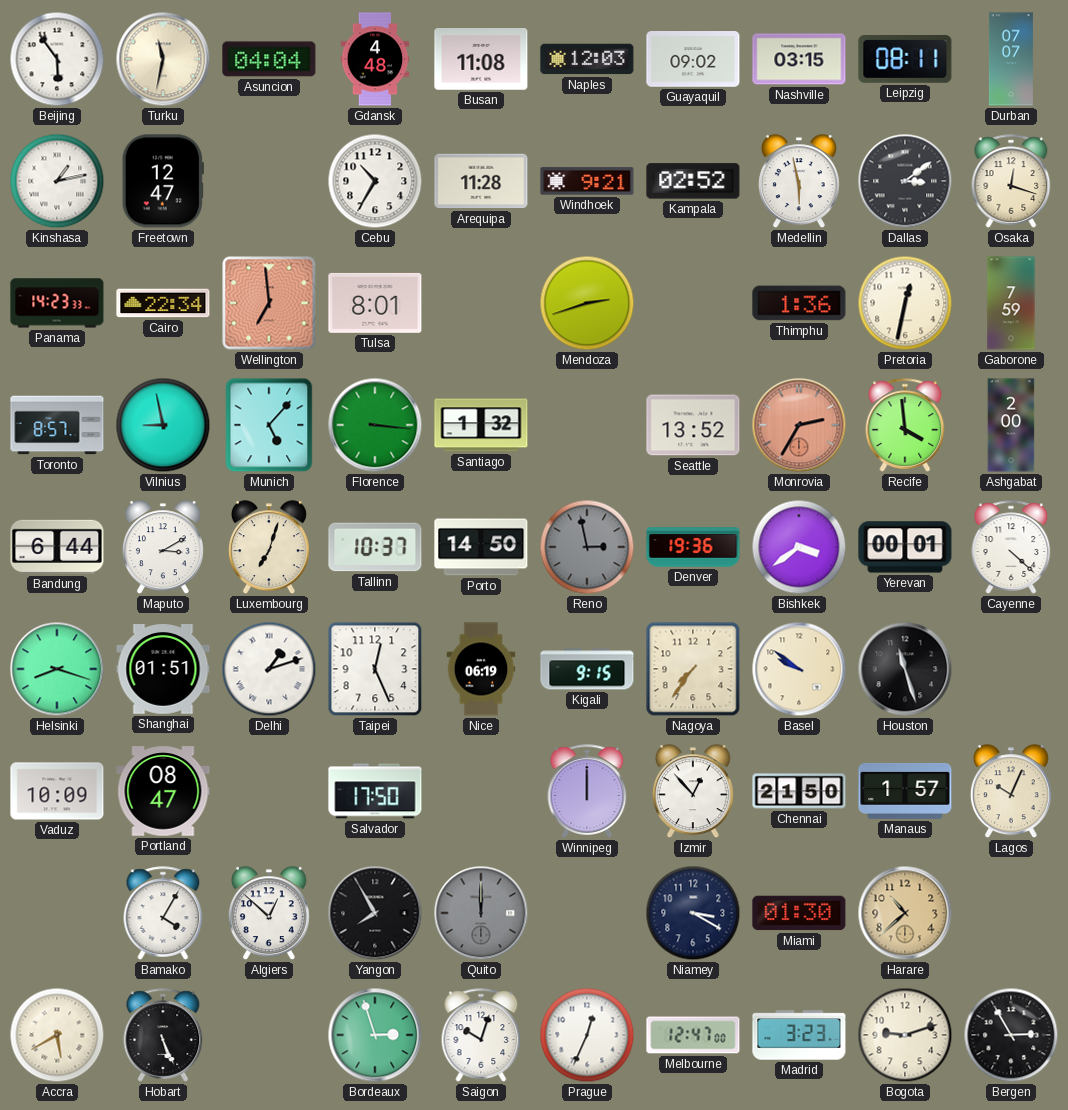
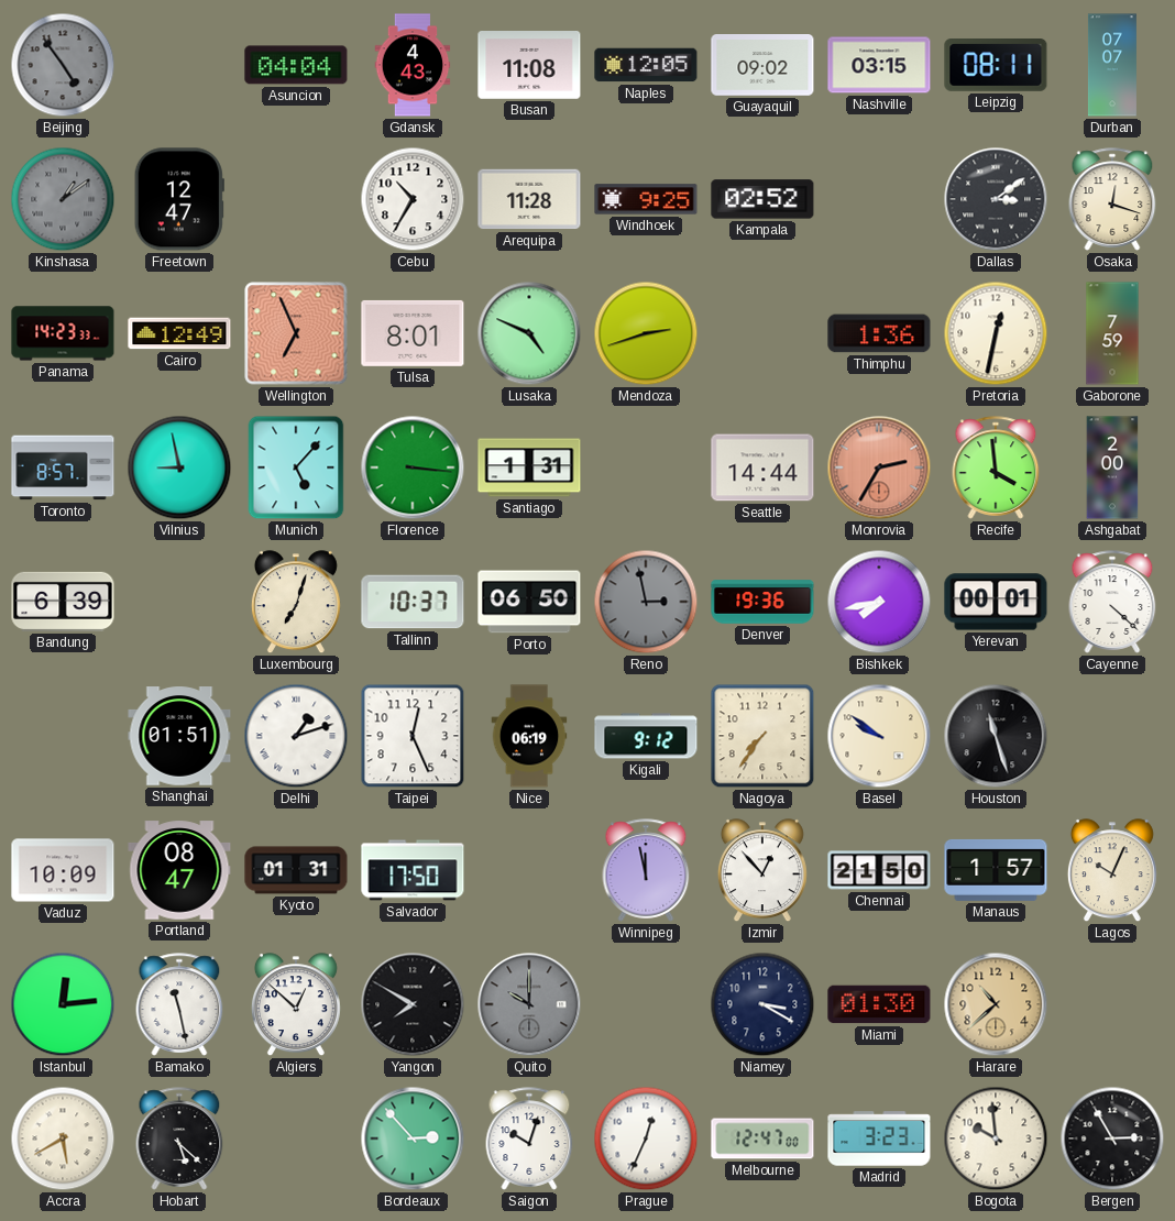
Beijing: 5:54 -> 4:54
Beijing dial: white -> grey
Turku: 11:32 -> none
Gdansk: 4:48 -> 4:43
Naples: 12:03 -> 12:05
Kinshasa: 1:13 -> 1:09
Kinshasa dial: white -> grey
Windhoek: 9:21 -> 9:25
Medellin: 5:58 -> none
Cairo: 22:34 -> 12:49
Wellington: 6:59 -> 6:56
Lusaka: none -> 4:49
Santiago: 1:32 -> 1:31
Seattle: 13:52 -> 14:44
Bandung: 6:44 -> 6:39
Maputo: 3:10 -> none
Porto: 14:50 -> 06:50
Bishkek: 3:39 -> 7:43
Helsinki: 8:18 -> none
Kigali: 9:15 -> 9:12
Kyoto: none -> 01:31
Winnipeg: 12:00 -> 11:58
Istanbul: none -> 12:14
Bamako: 4:05 -> 11:28
Yangon: 7:55 -> 7:50
Quito: 12:00 -> 10:00
Hobart: 5:26 -> 5:22
Bordeaux: 2:57 -> 2:53
Bogota: 9:12 -> 9:59
